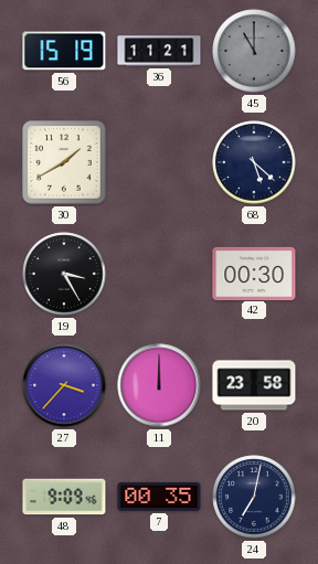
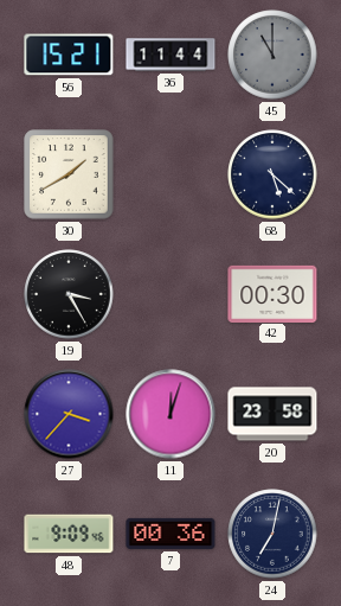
56: 15:19 -> 15:21
36: 11:21 -> 11:44
11: 12:00 -> 12:03
7: 00:35 -> 00:36
